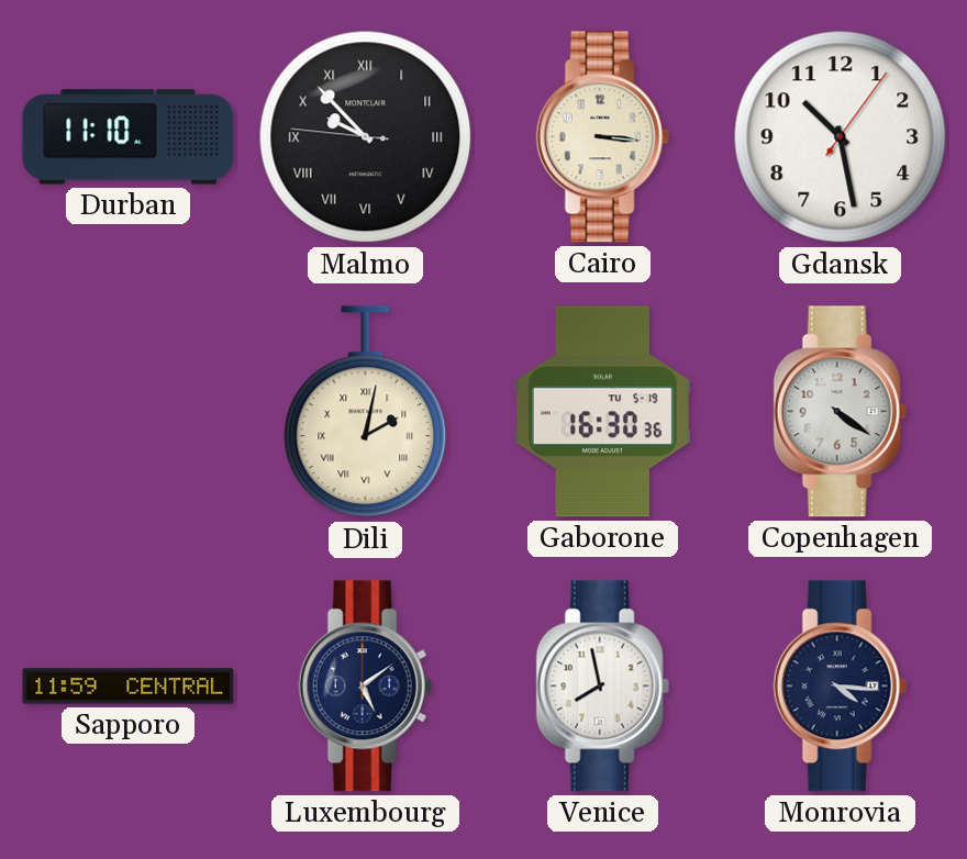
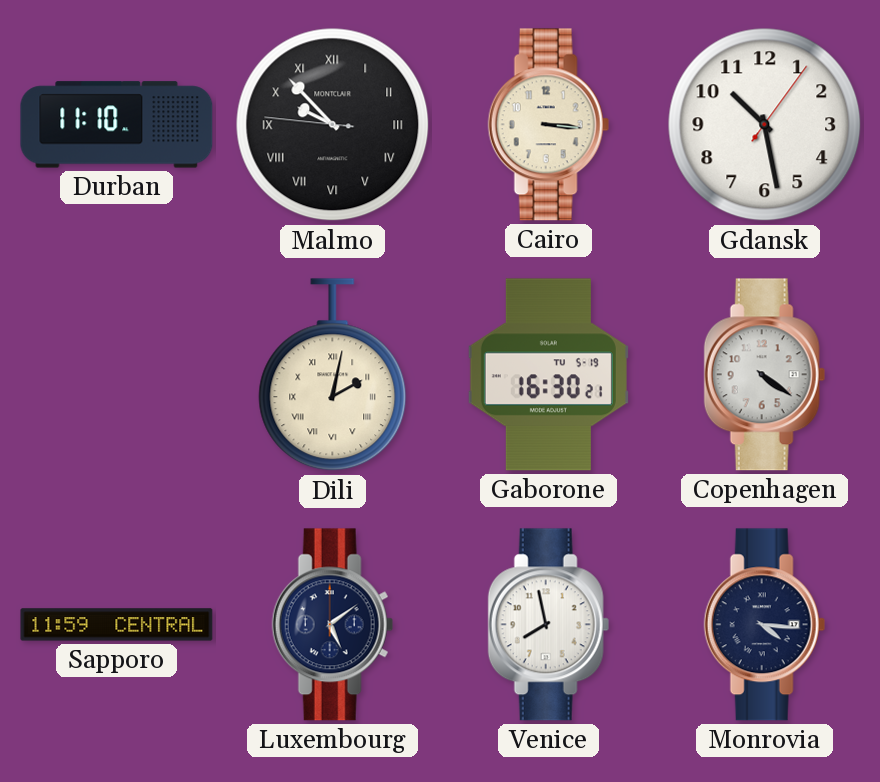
Gaborone: 16:30:36 -> 16:30:21
